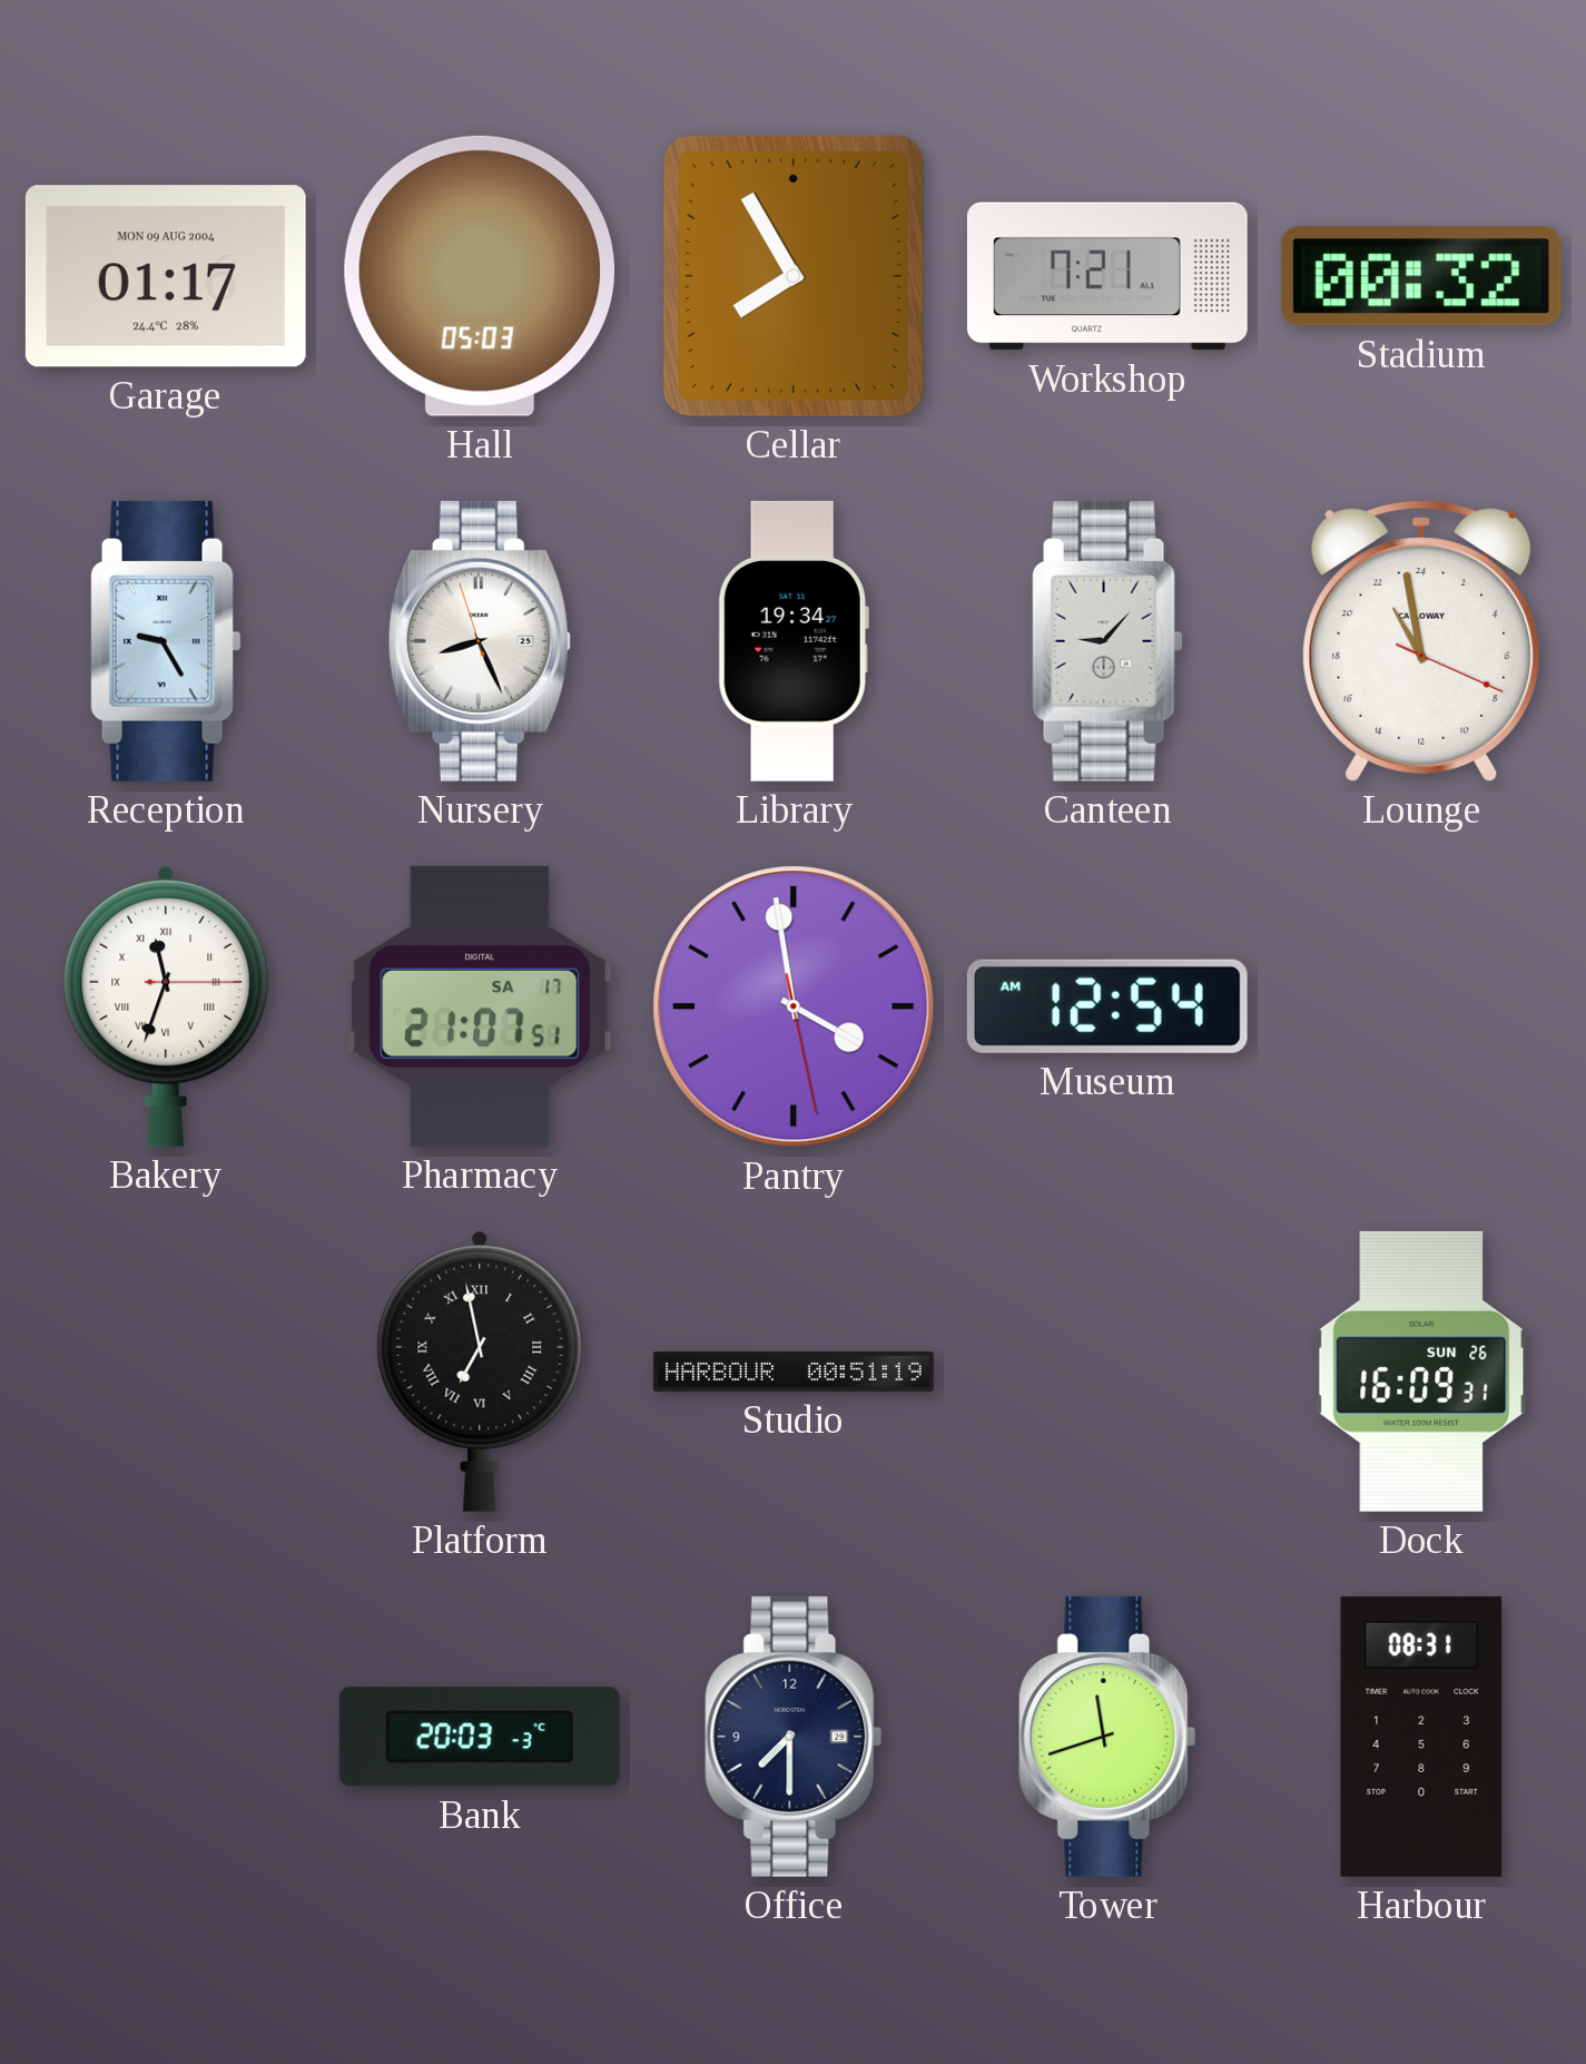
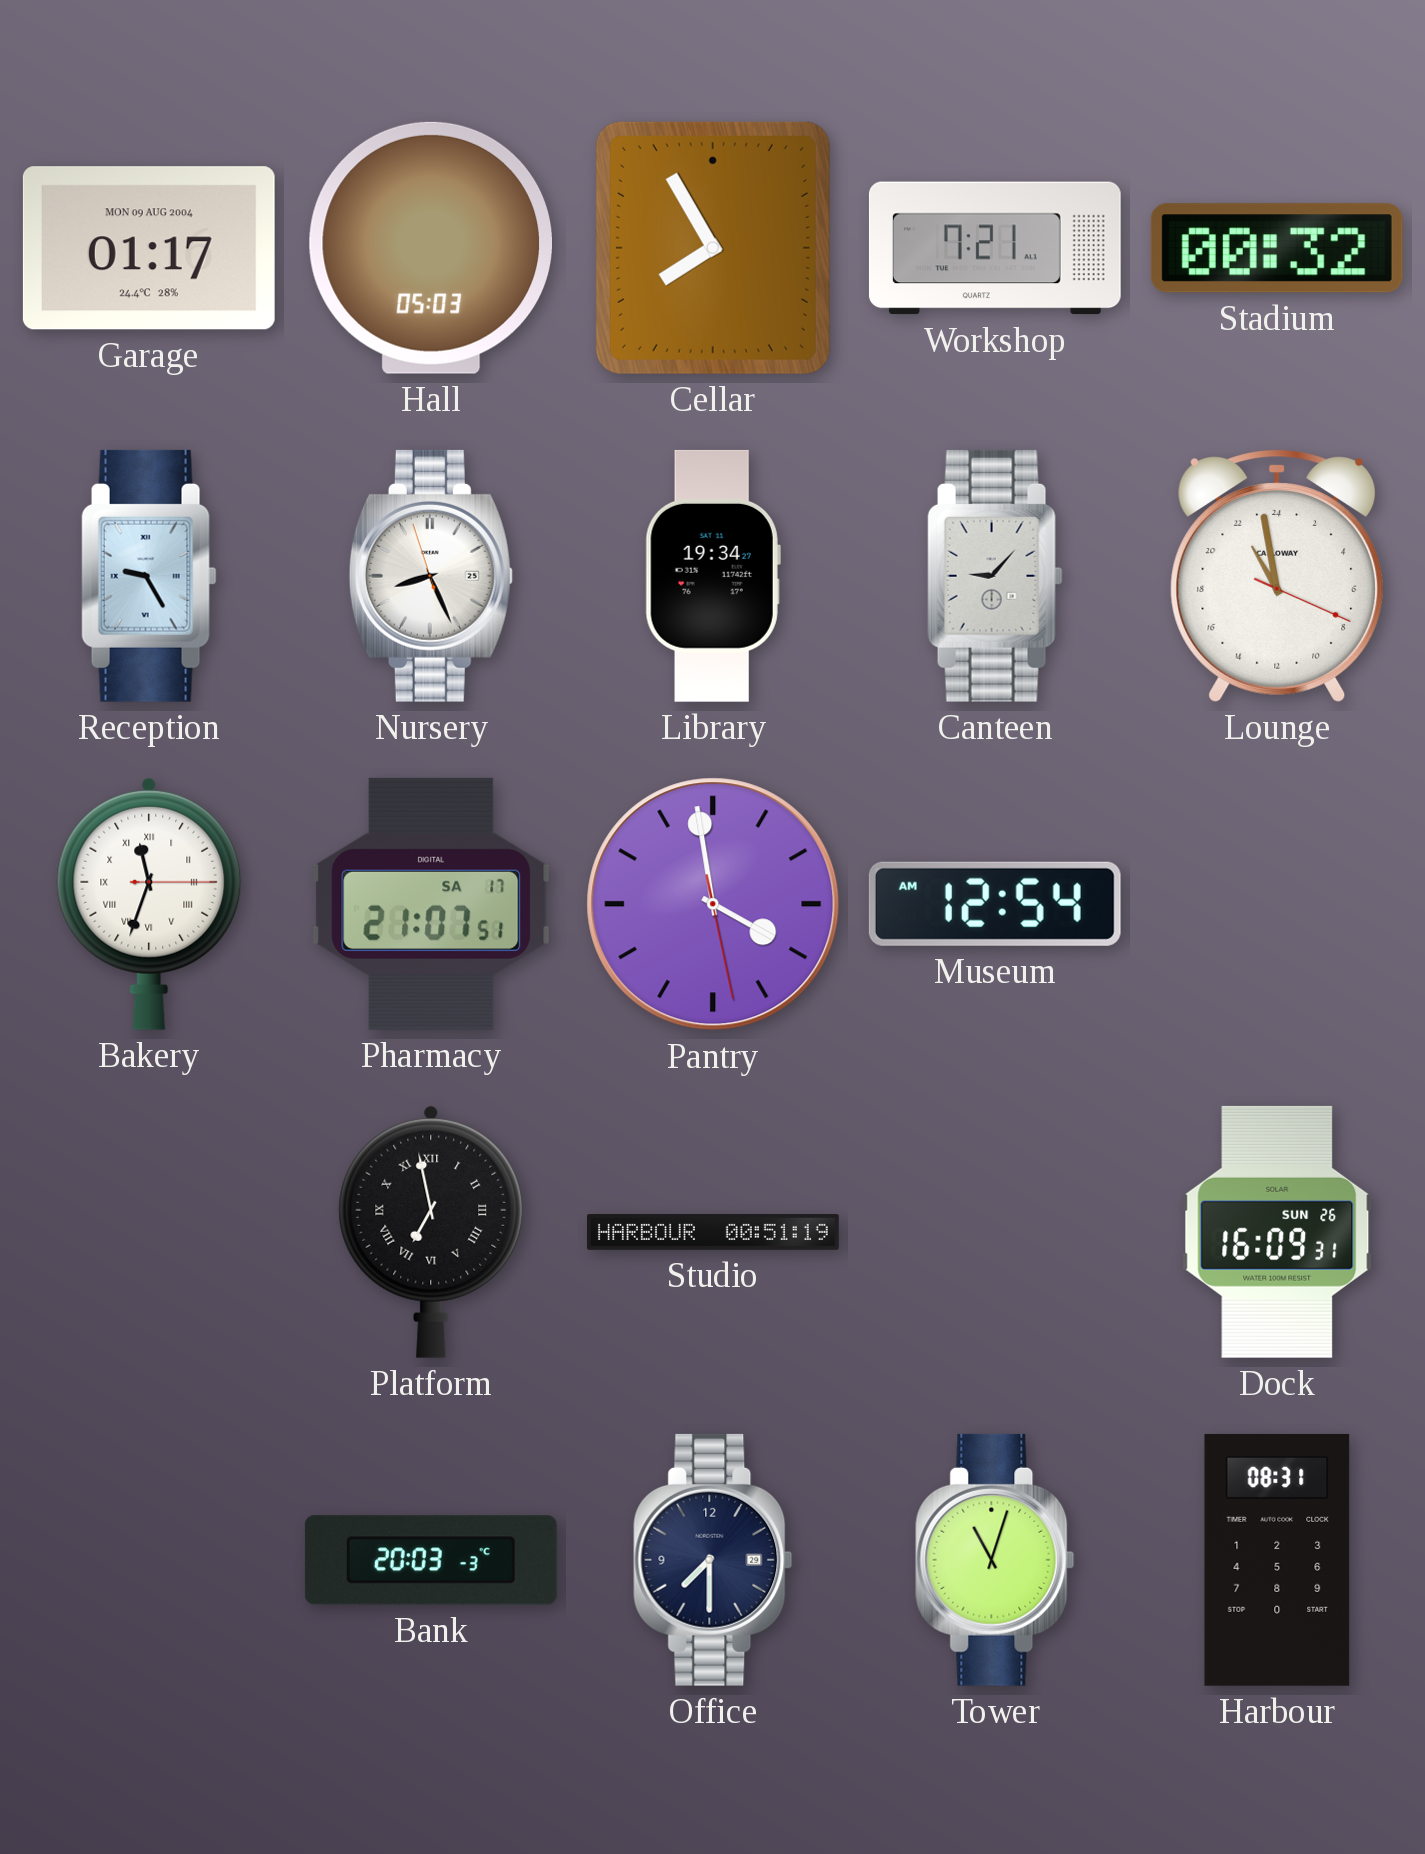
Tower: 11:42 -> 11:03
